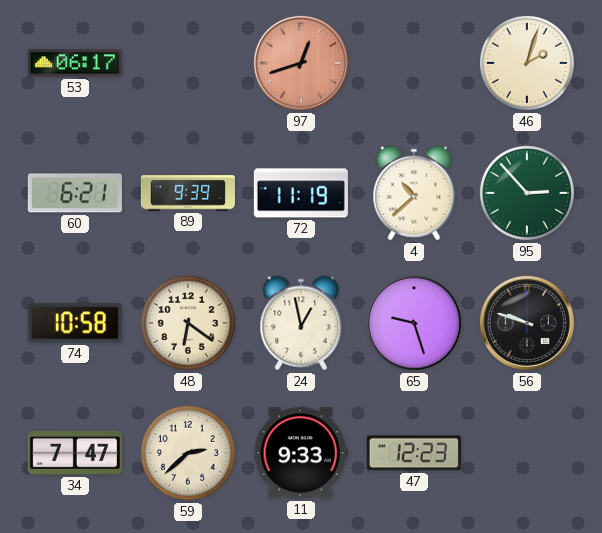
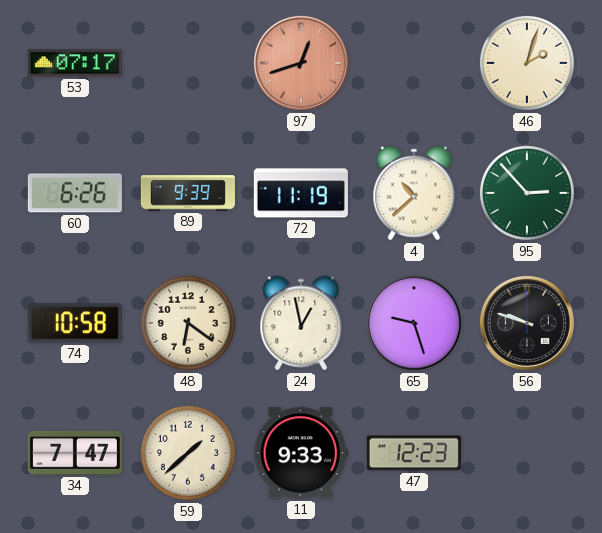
53: 06:17 -> 07:17
60: 6:21 -> 6:26
59: 2:38 -> 1:38
